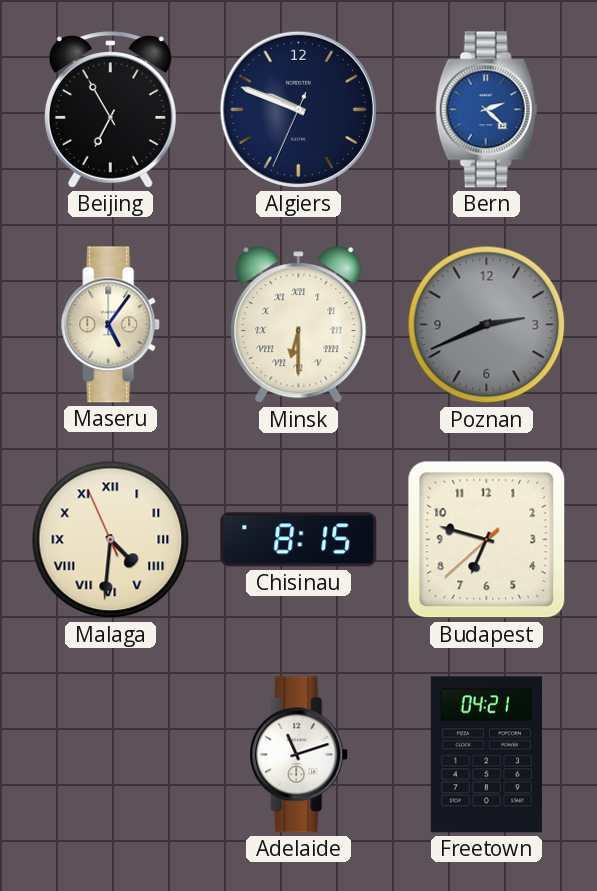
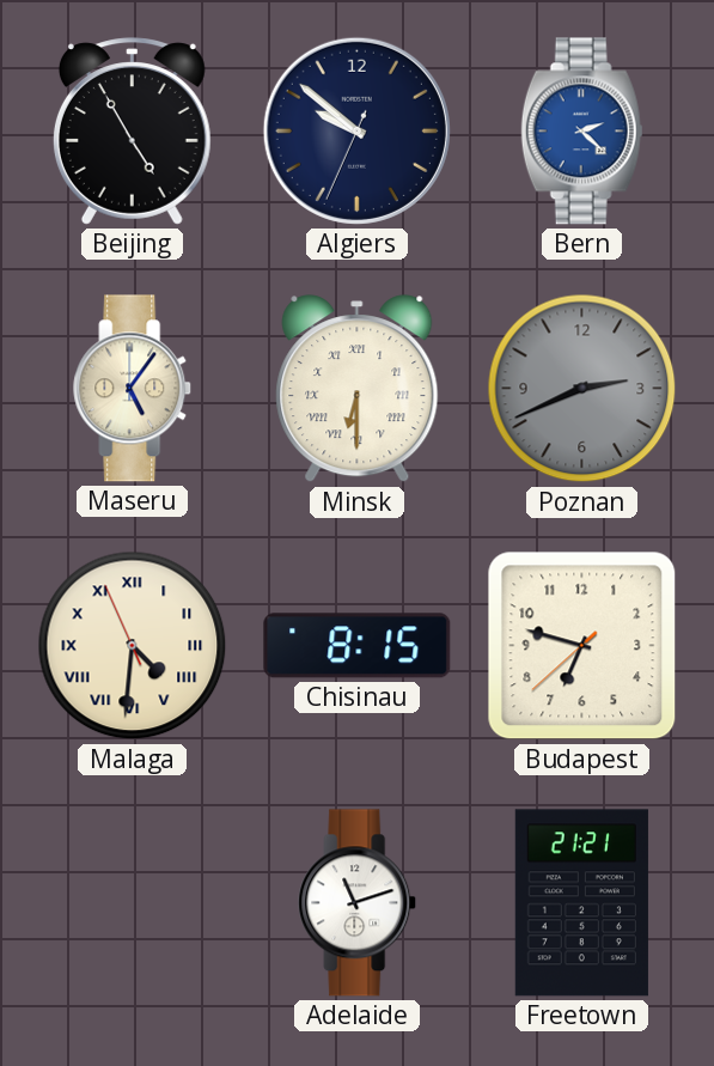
Beijing: 6:55 -> 4:55
Algiers: 9:48 -> 9:51
Freetown: 04:21 -> 21:21
